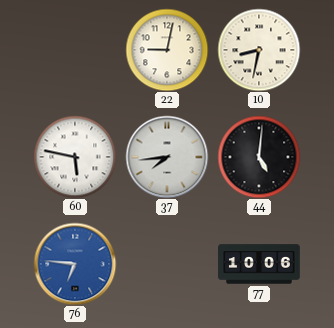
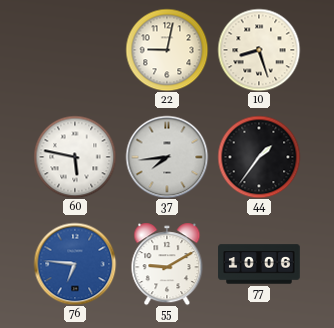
10: 8:32 -> 8:27
44: 5:01 -> 1:36
55: none -> 9:10
